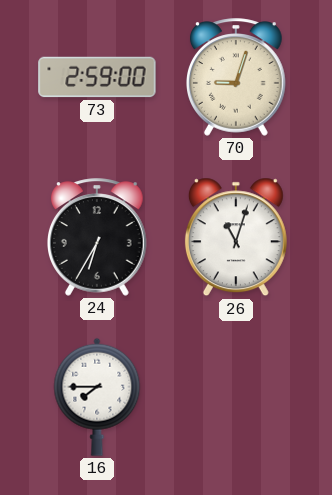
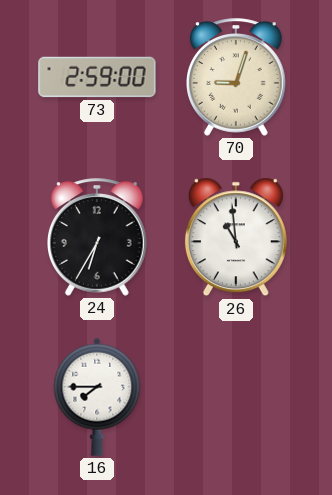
26: 11:03 -> 10:59
